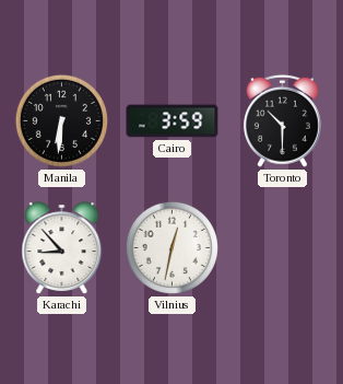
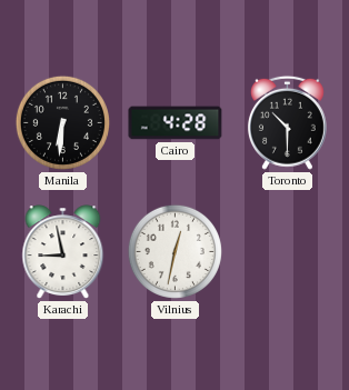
Cairo: 3:59 -> 4:28
Karachi: 8:53 -> 8:58
